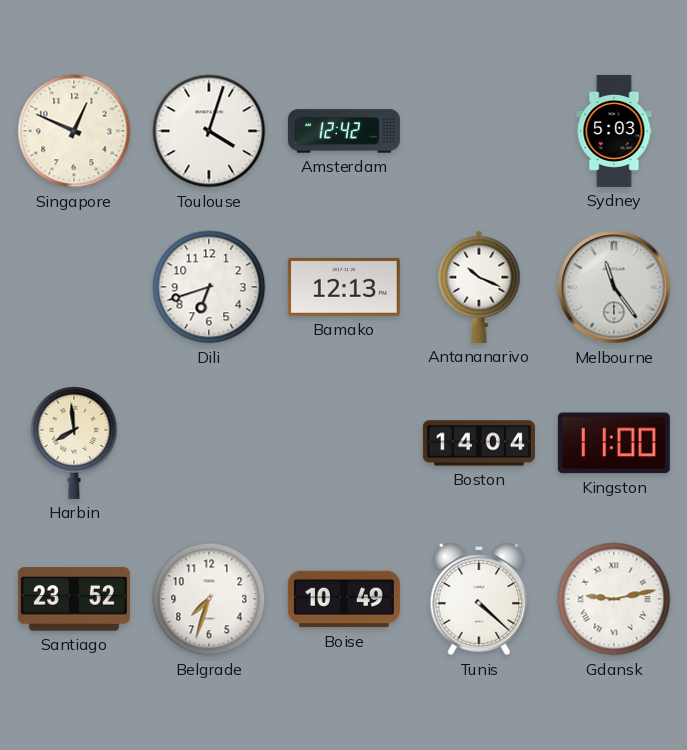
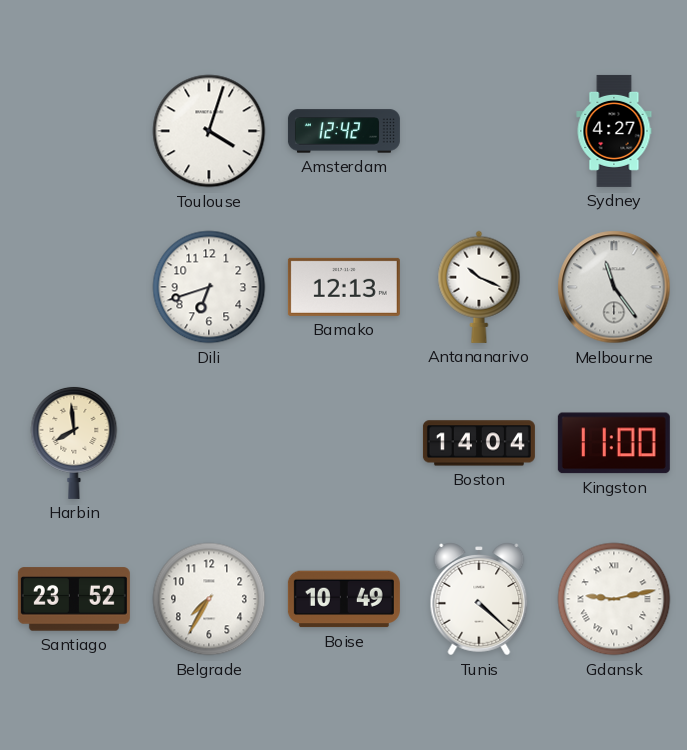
Singapore: 12:49 -> none
Sydney: 5:03 -> 4:27
Belgrade: 7:33 -> 7:35
